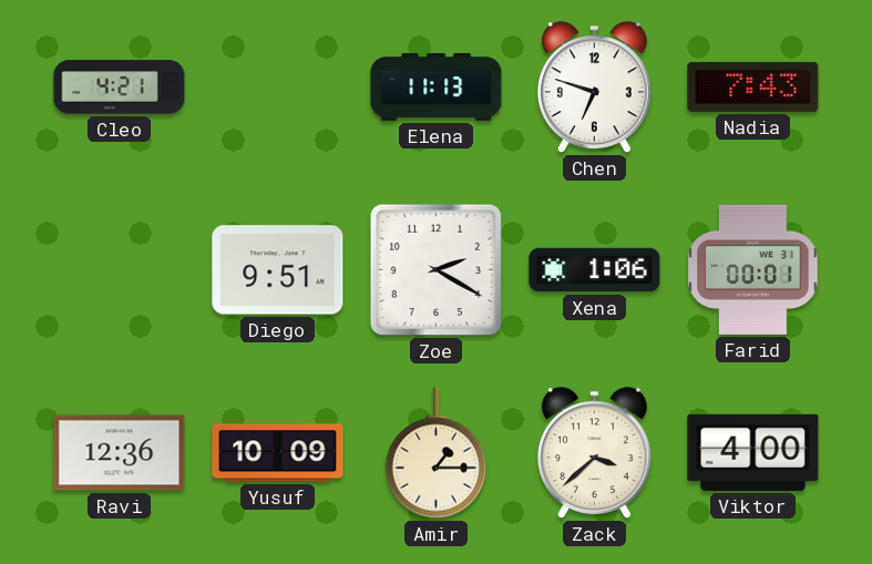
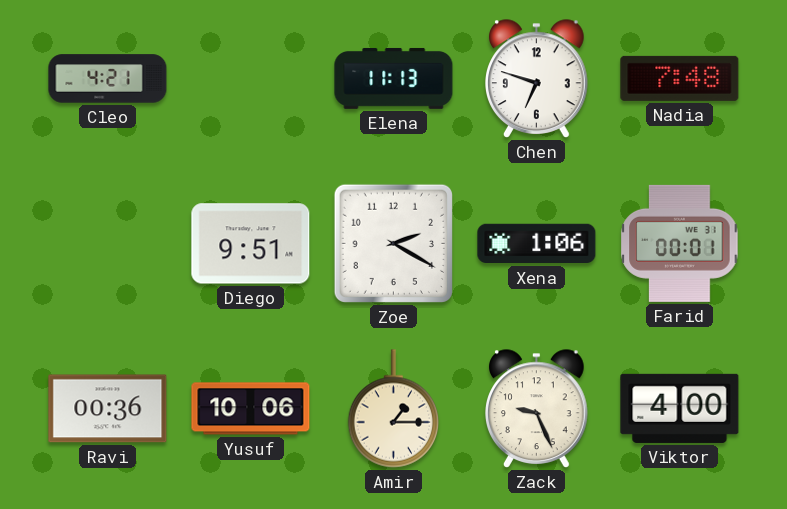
Nadia: 7:43 -> 7:48
Ravi: 12:36 -> 00:36
Yusuf: 10:09 -> 10:06
Zack: 3:38 -> 9:26
